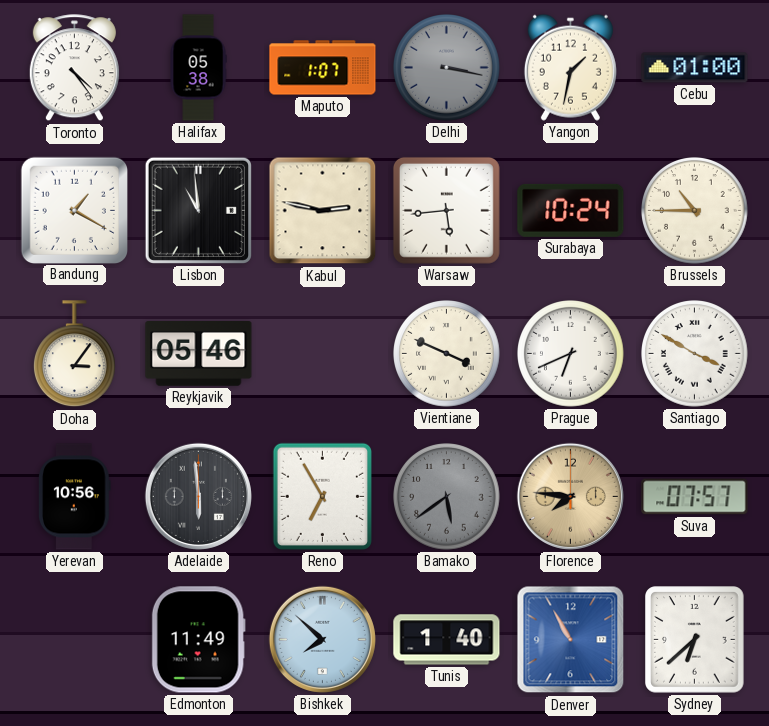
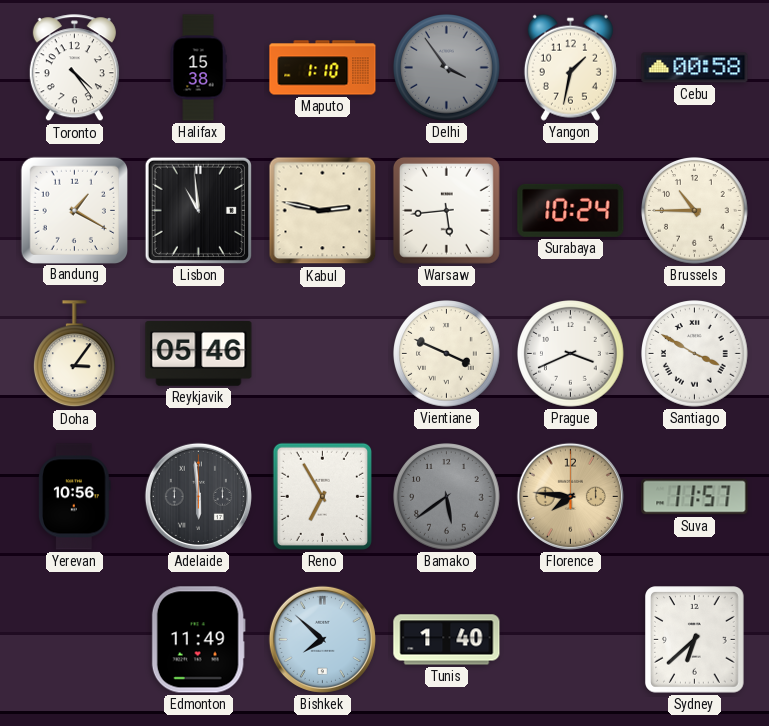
Halifax: 05:38 -> 15:38
Maputo: 1:07 -> 1:10
Delhi: 3:17 -> 3:54
Cebu: 01:00 -> 00:58
Prague: 6:41 -> 3:41
Suva: 07:57 -> 11:57
Denver: 10:55 -> none
